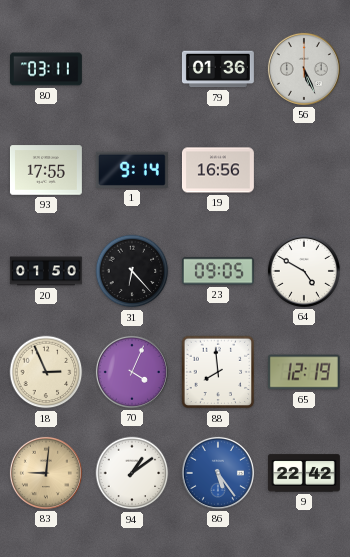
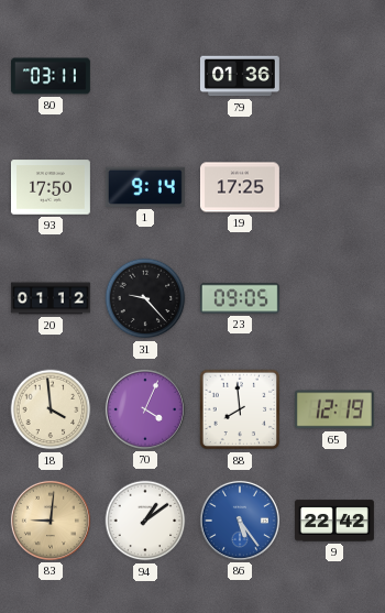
56: 5:26 -> none
93: 17:55 -> 17:50
19: 16:56 -> 17:25
20: 01:50 -> 01:12
31: 6:23 -> 9:23
64: 4:50 -> none
18: 2:56 -> 3:59
